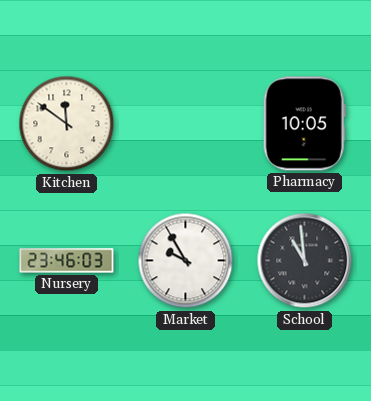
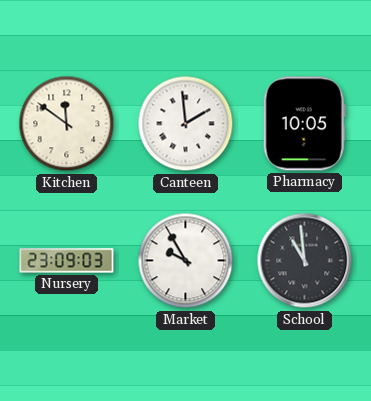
Canteen: none -> 1:59
Nursery: 23:46 -> 23:09
